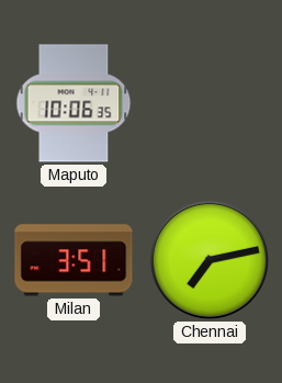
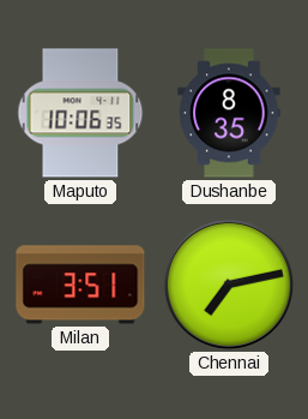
Dushanbe: none -> 8:35
